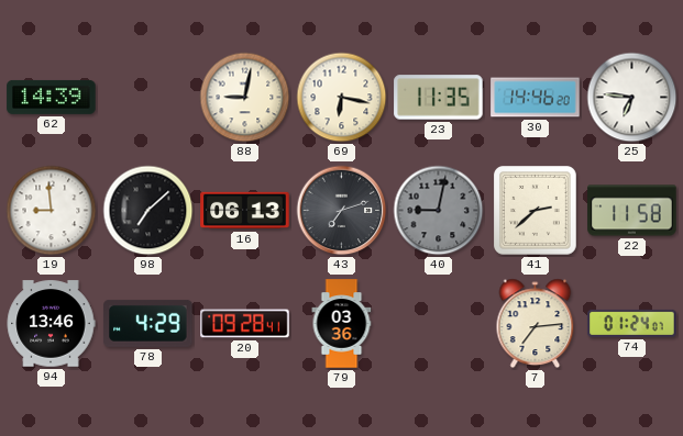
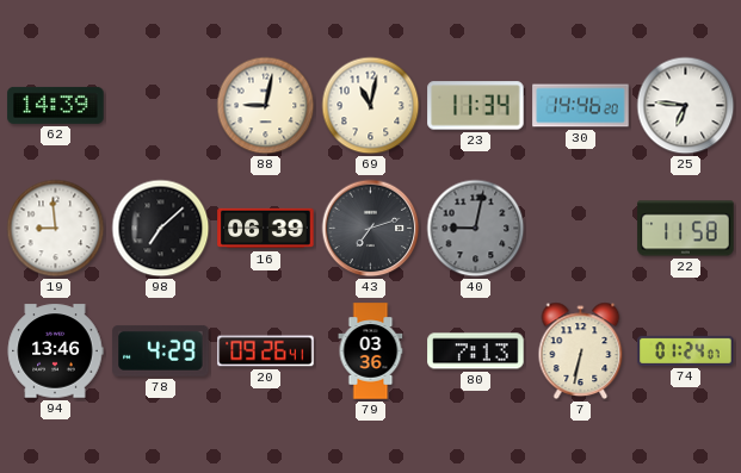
69: 6:17 -> 11:02
23: 11:35 -> 11:34
16: 06:13 -> 06:39
41: 2:38 -> none
20: 09:28 -> 09:26
80: none -> 7:13
7: 7:14 -> 6:32
